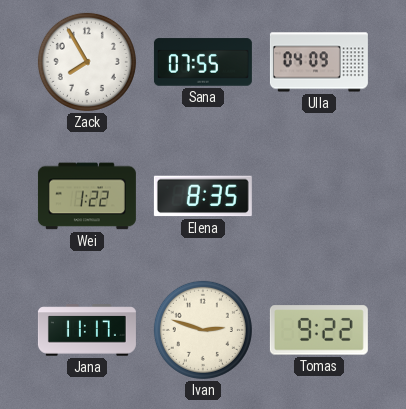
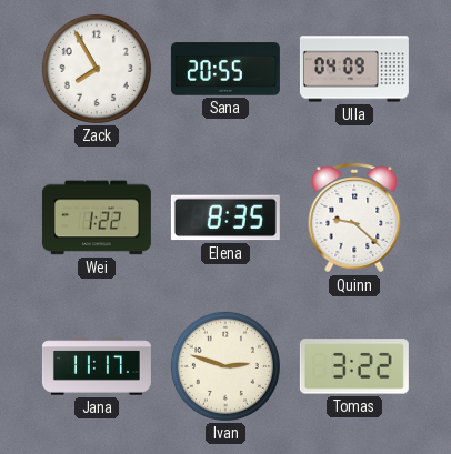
Sana: 07:55 -> 20:55
Quinn: none -> 9:22
Tomas: 9:22 -> 3:22
